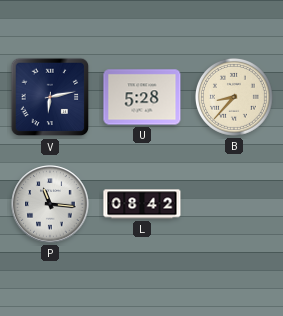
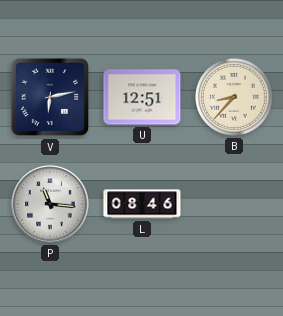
U: 5:28 -> 12:51
L: 08:42 -> 08:46
